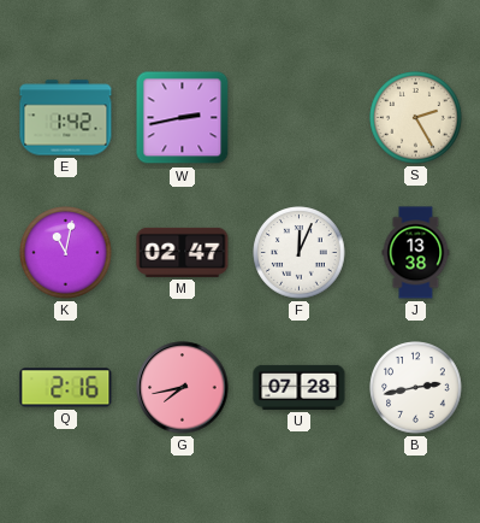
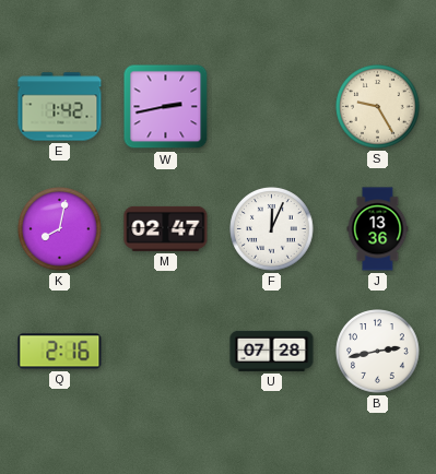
S: 2:25 -> 9:25
K: 11:02 -> 8:02
J: 13:38 -> 13:36
G: 7:43 -> none
